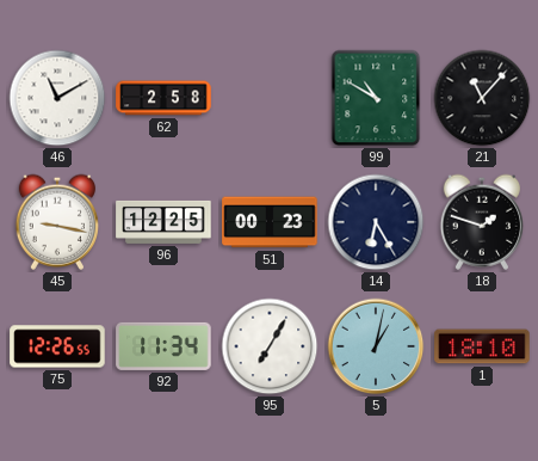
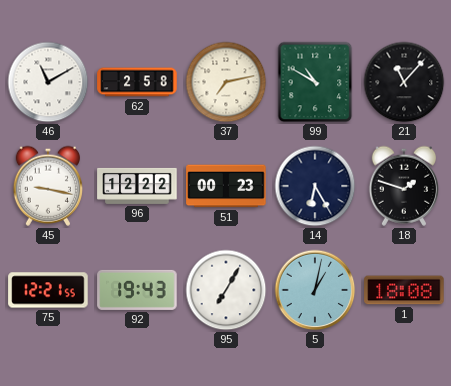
37: none -> 7:13
96: 12:25 -> 12:22
75: 12:26 -> 12:21
92: 11:34 -> 19:43
1: 18:10 -> 18:08
